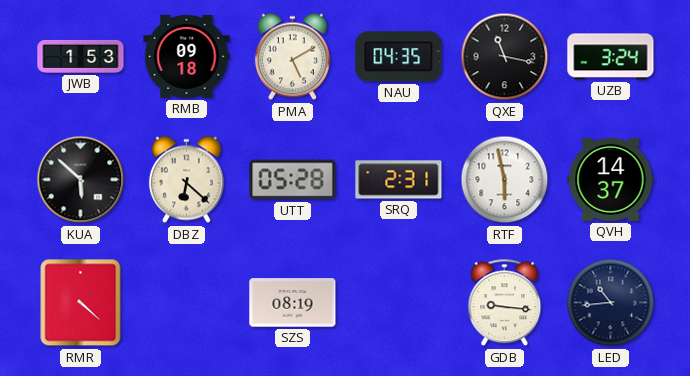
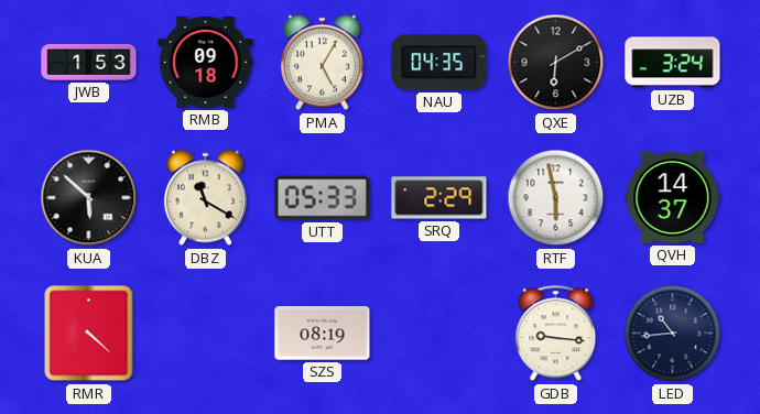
PMA: 5:10 -> 5:05
QXE: 11:17 -> 6:10
DBZ: 6:22 -> 11:20
UTT: 05:28 -> 05:33
SRQ: 2:31 -> 2:29
